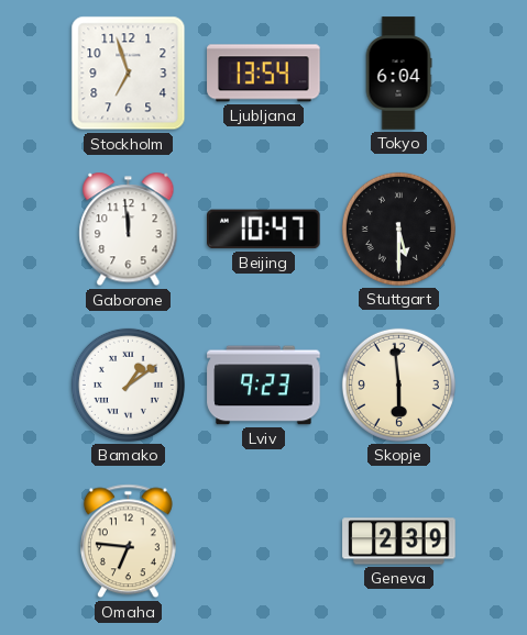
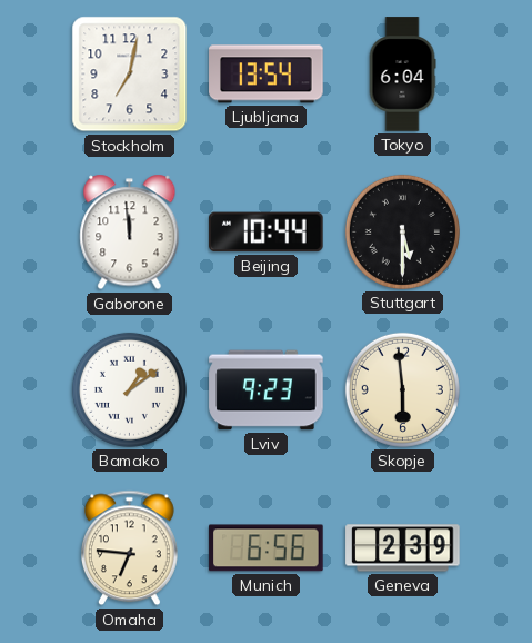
Stockholm: 6:57 -> 7:02
Beijing: 10:47 -> 10:44
Munich: none -> 6:56
